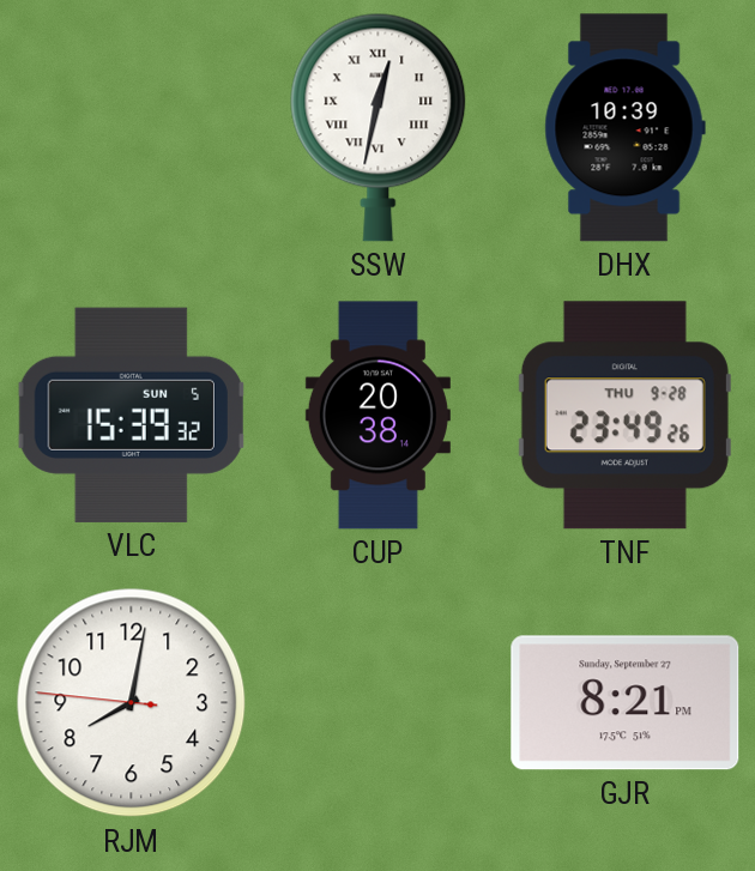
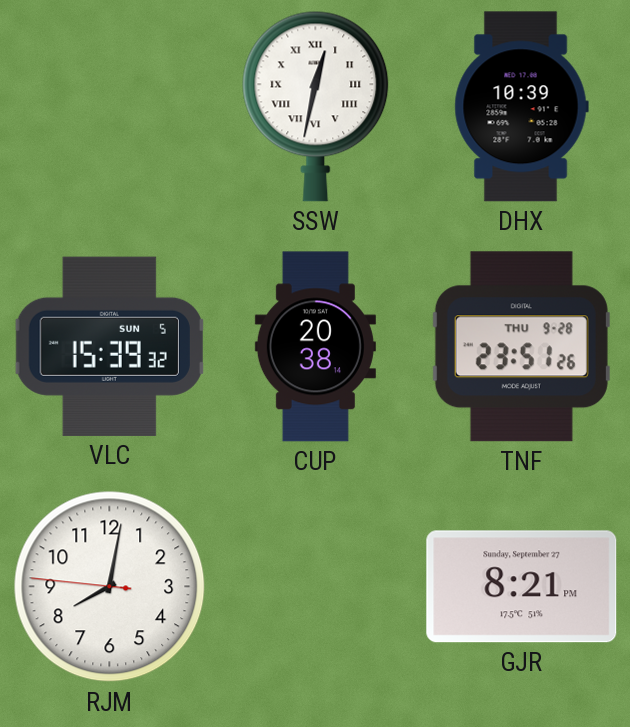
TNF: 23:49 -> 23:51
